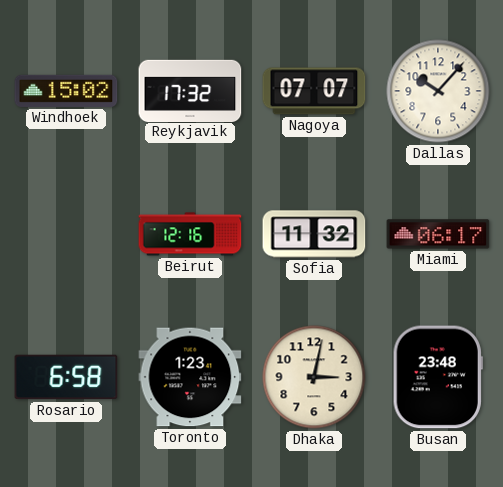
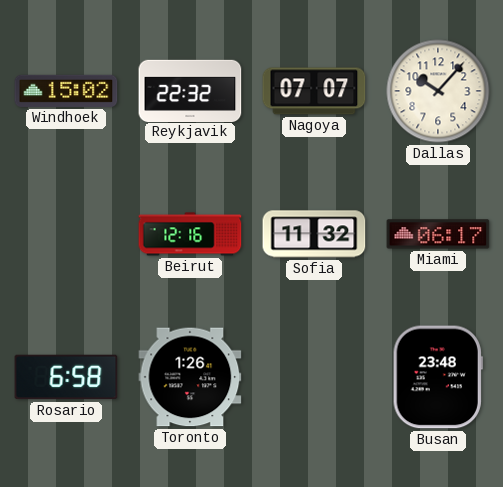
Reykjavik: 17:32 -> 22:32
Toronto: 1:23 -> 1:26
Dhaka: 3:02 -> none
